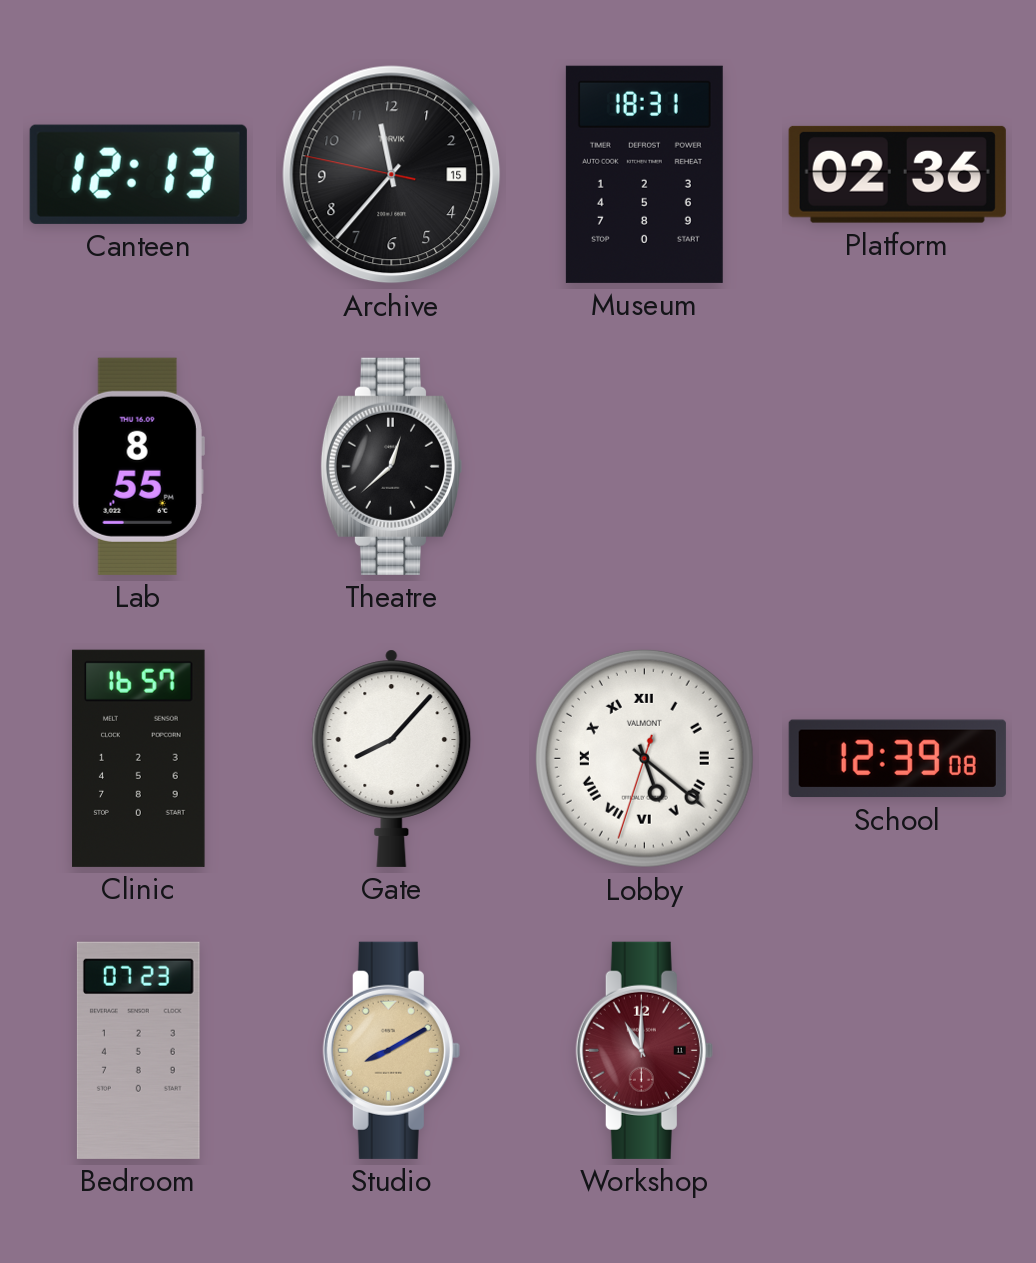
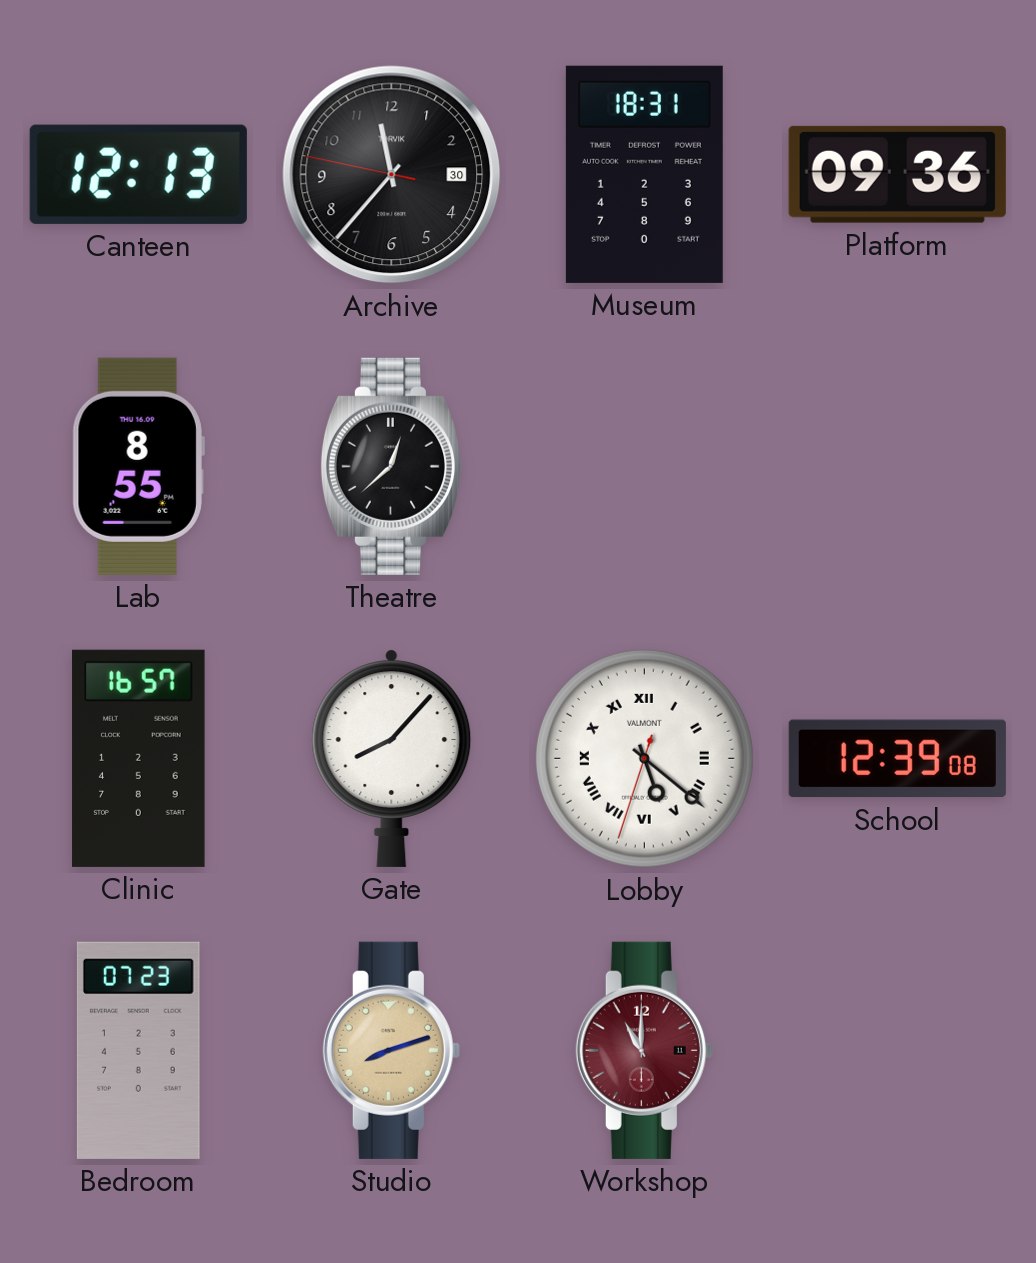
Archive date: 15 -> 30
Platform: 02:36 -> 09:36
Studio: 8:10 -> 8:12
